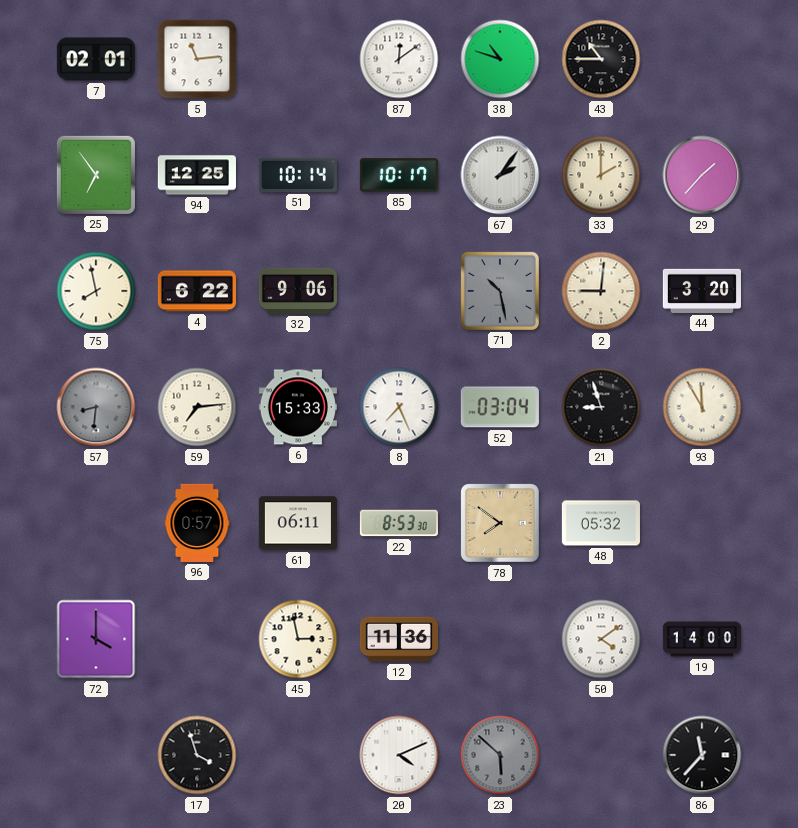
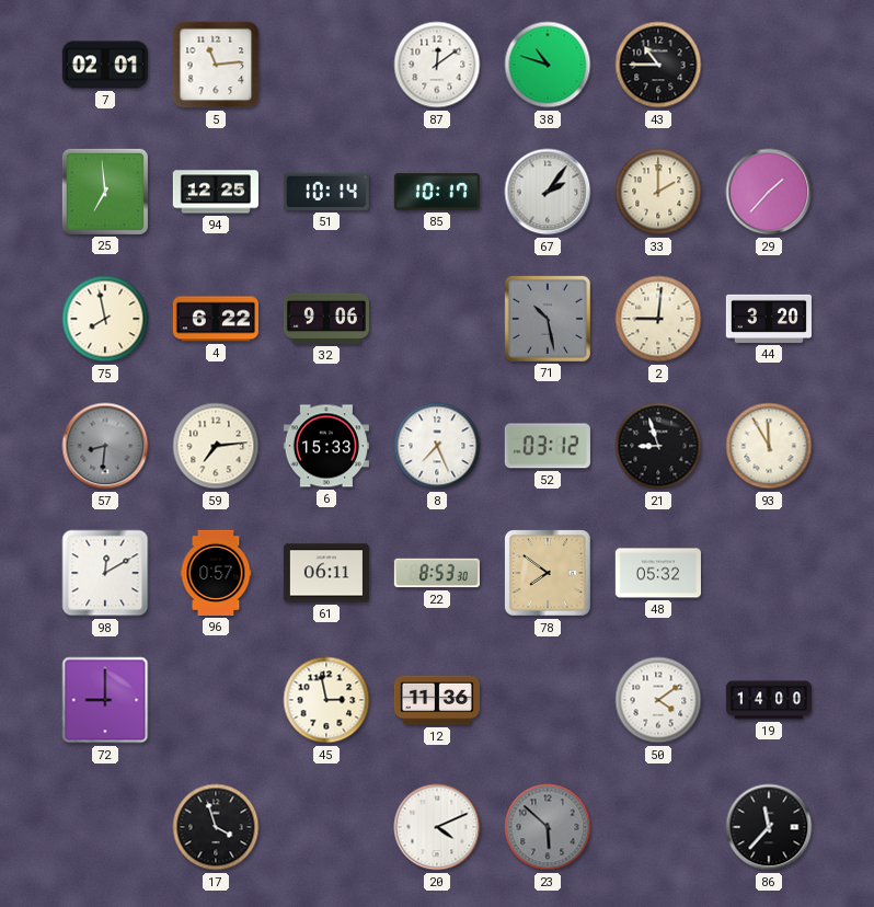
25: 6:54 -> 6:59
52: 03:04 -> 03:12
98: none -> 12:10
72: 4:00 -> 9:00
